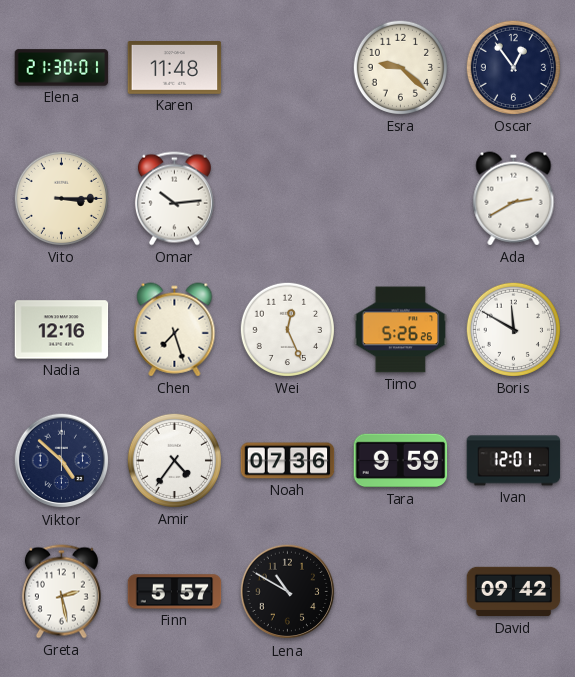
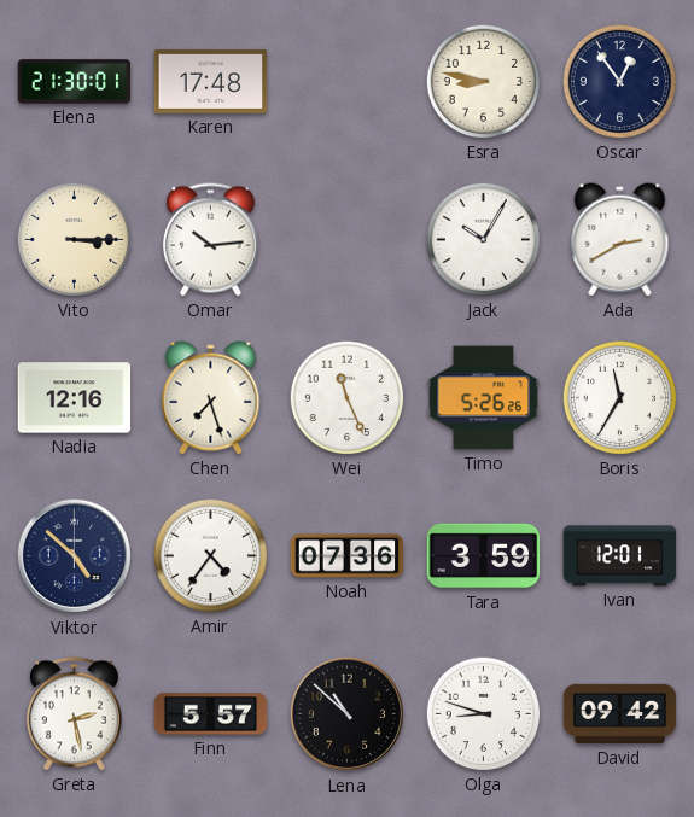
Karen: 11:48 -> 17:48
Esra: 9:22 -> 8:47
Jack: none -> 10:05
Wei: 12:26 -> 11:26
Boris: 11:50 -> 11:35
Tara: 9:59 -> 3:59
Lena: 10:50 -> 10:52
Olga: none -> 8:48
